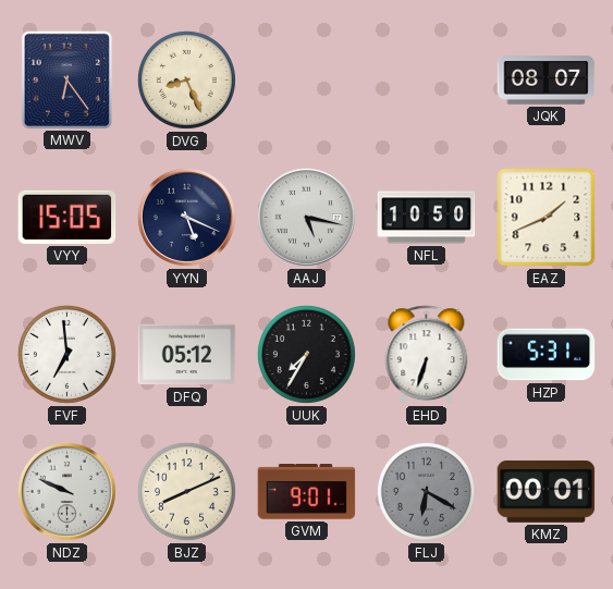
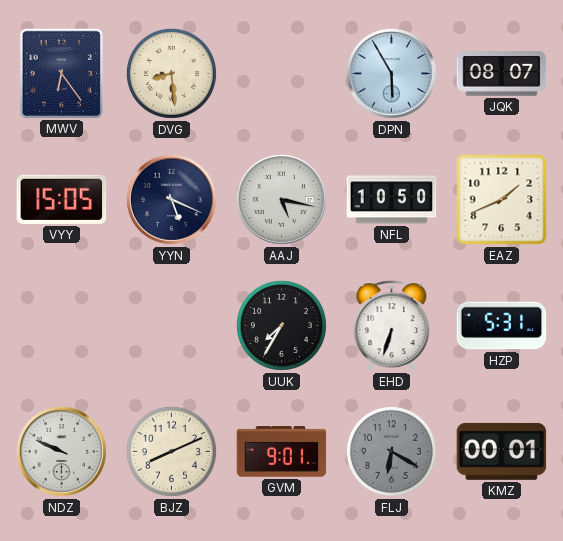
DVG: 8:26 -> 8:29
DPN: none -> 5:55
FVF: 6:59 -> none
DFQ: 05:12 -> none
